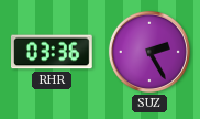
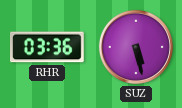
SUZ: 2:25 -> 5:28
